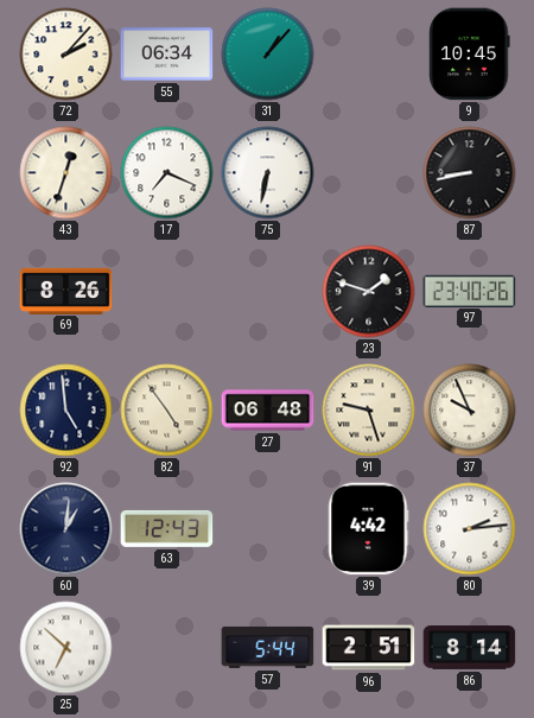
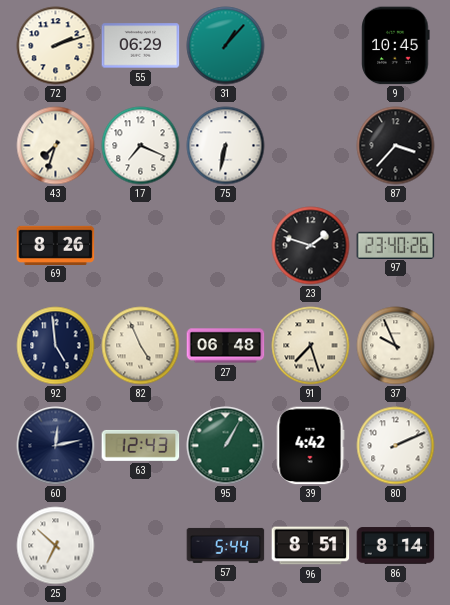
72: 2:07 -> 2:12
55: 06:34 -> 06:29
43: 12:33 -> 7:33
87: 8:43 -> 3:37
82: 4:54 -> 4:56
91: 9:27 -> 7:27
60: 1:01 -> 12:13
95: none -> 1:05
80: 2:14 -> 2:11
96: 2:51 -> 8:51
